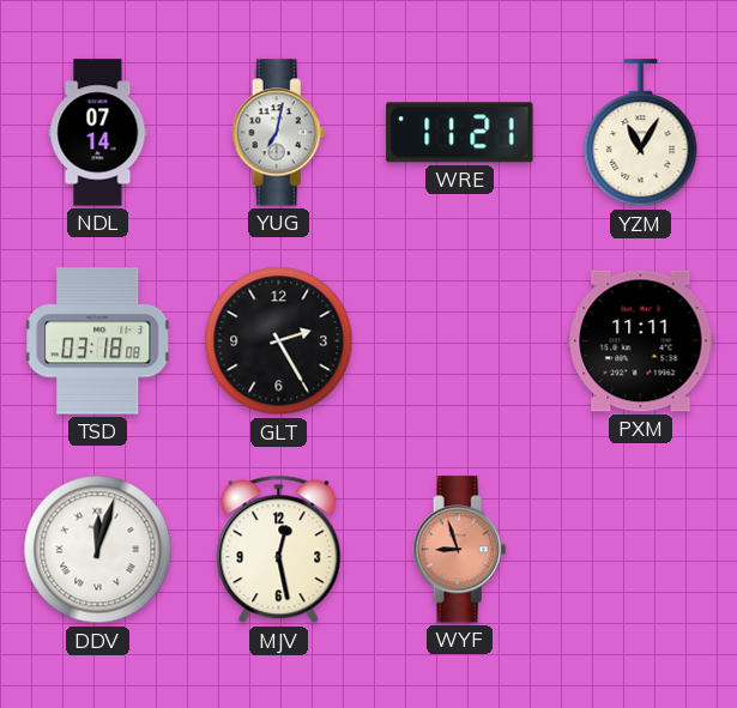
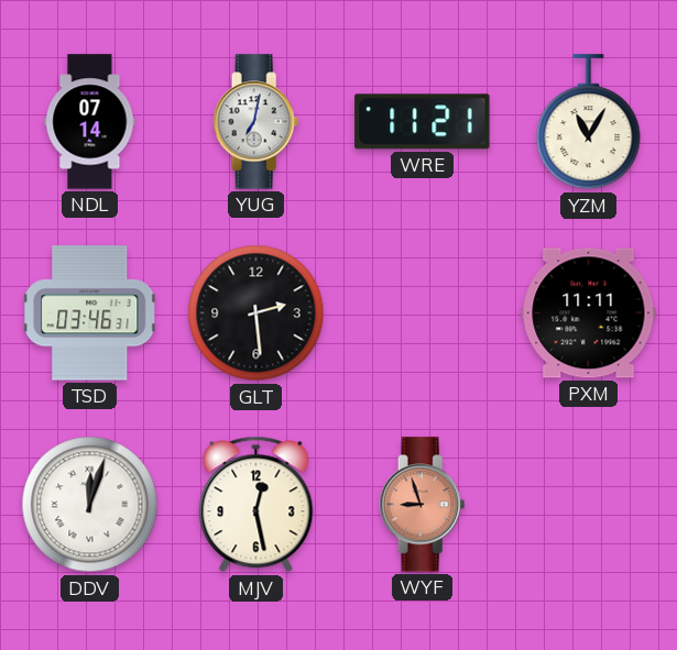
TSD: 03:18 -> 03:46
GLT: 2:25 -> 2:29
